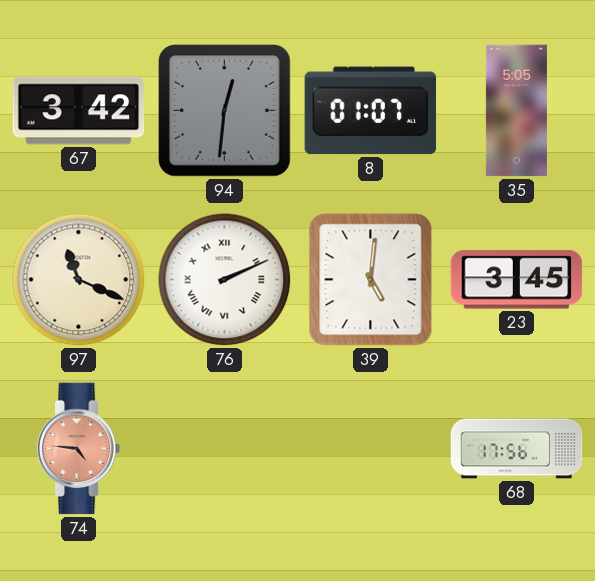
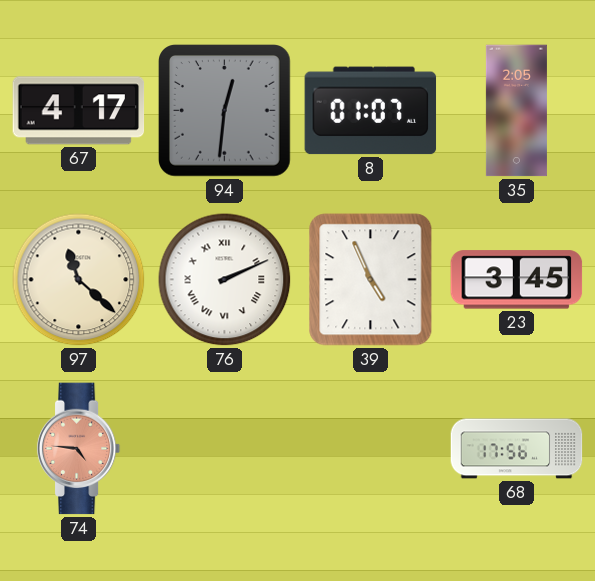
67: 3:42 -> 4:17
35: 5:05 -> 2:05
97: 11:19 -> 11:22
39: 5:01 -> 4:56
